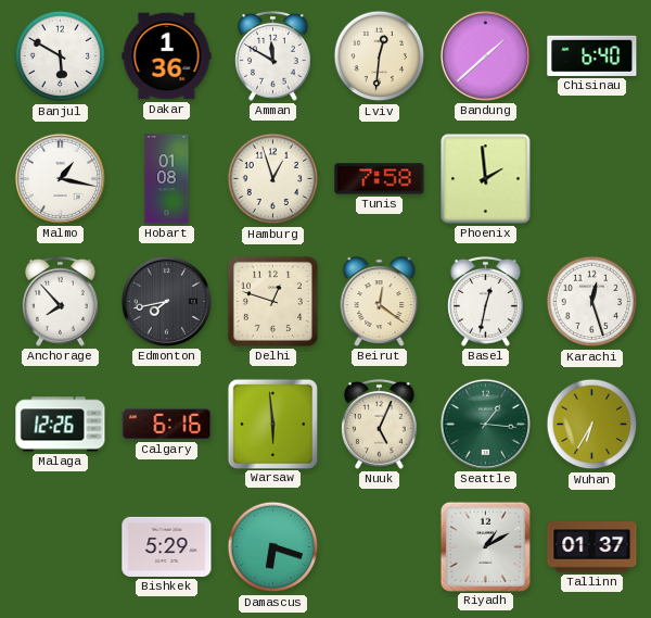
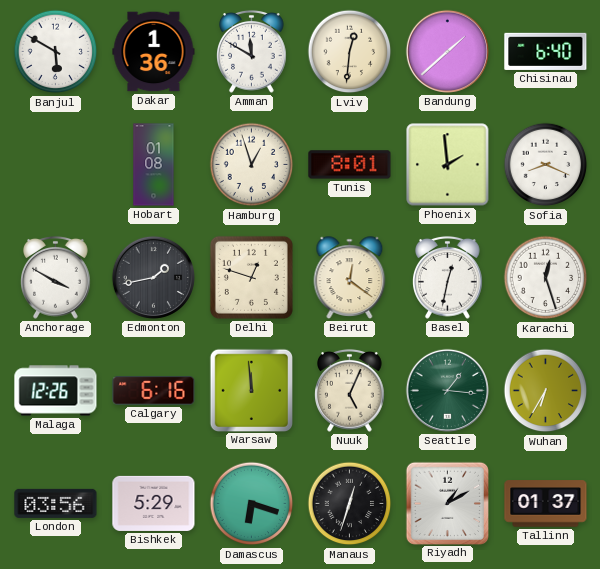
Malmo: 1:17 -> none
Tunis: 7:58 -> 8:01
Sofia: none -> 8:19
Anchorage: 7:53 -> 3:50
Edmonton: 7:43 -> 1:43
Warsaw: 5:59 -> 11:59
London: none -> 03:56
Manaus: none -> 12:33
